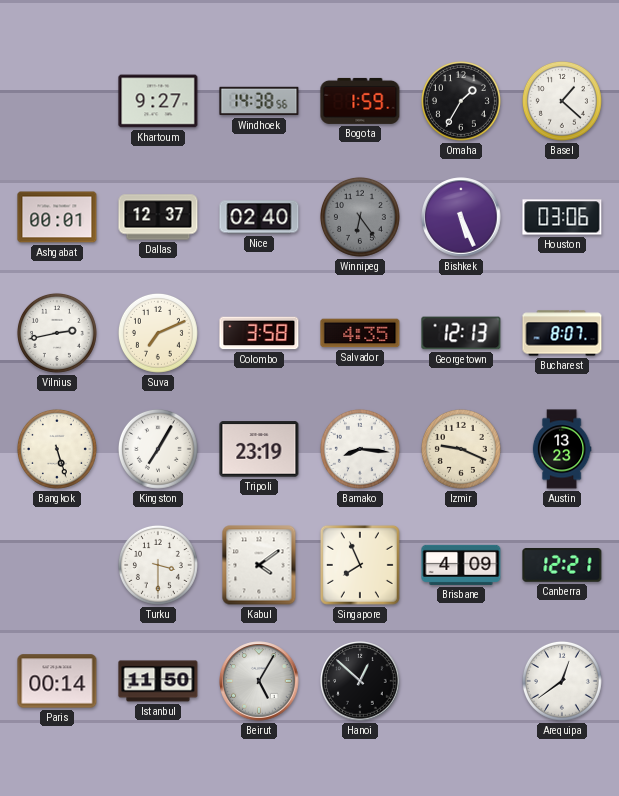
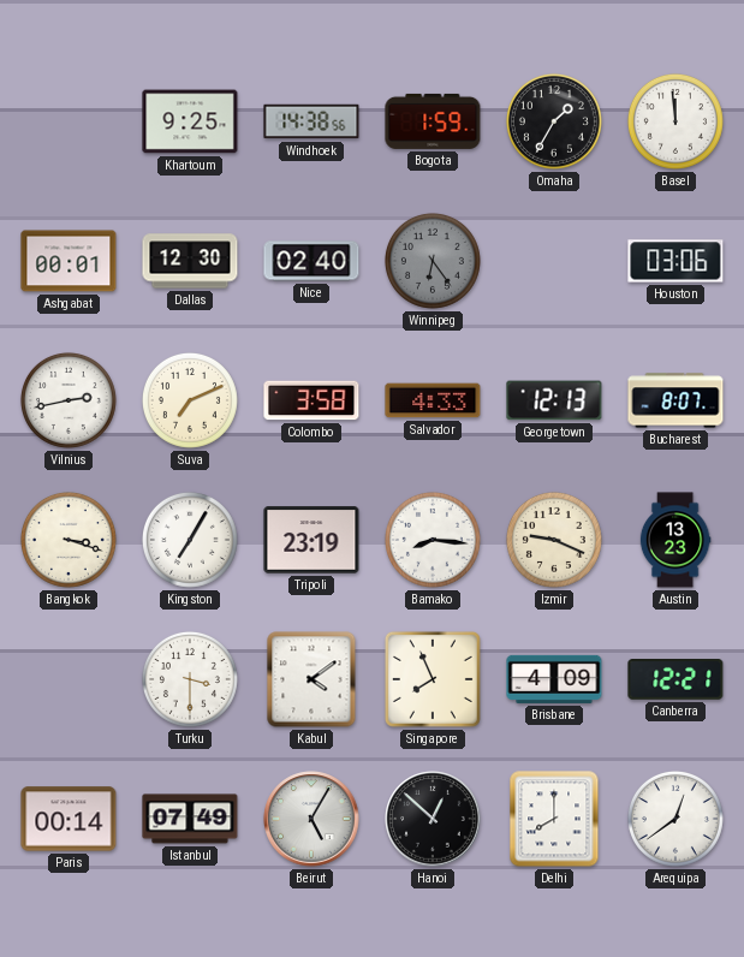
Khartoum: 9:27 -> 9:25
Basel: 1:22 -> 11:59
Dallas: 12:37 -> 12:30
Bishkek: 5:26 -> none
Salvador: 4:35 -> 4:33
Bangkok: 5:27 -> 3:18
Istanbul: 11:50 -> 07:49
Delhi: none -> 8:00
